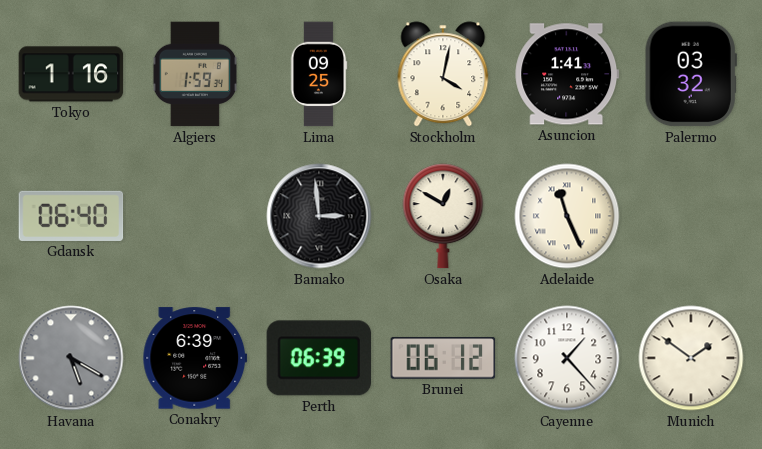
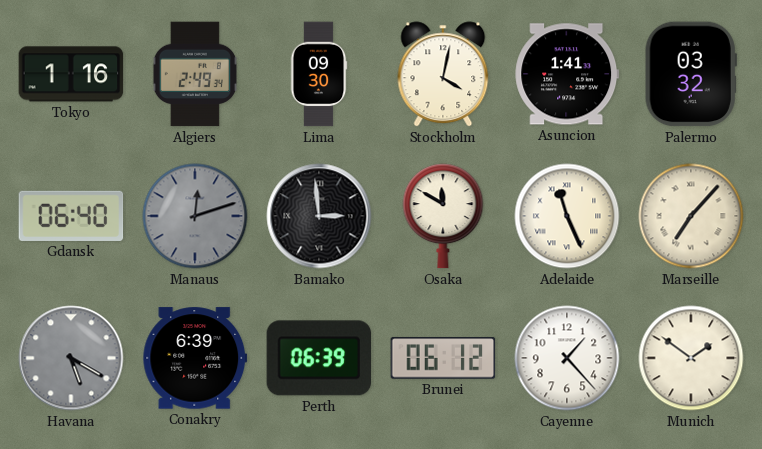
Algiers: 1:59 -> 2:49
Lima: 09:25 -> 09:30
Manaus: none -> 12:12
Osaka: 12:50 -> 11:50
Marseille: none -> 7:07
